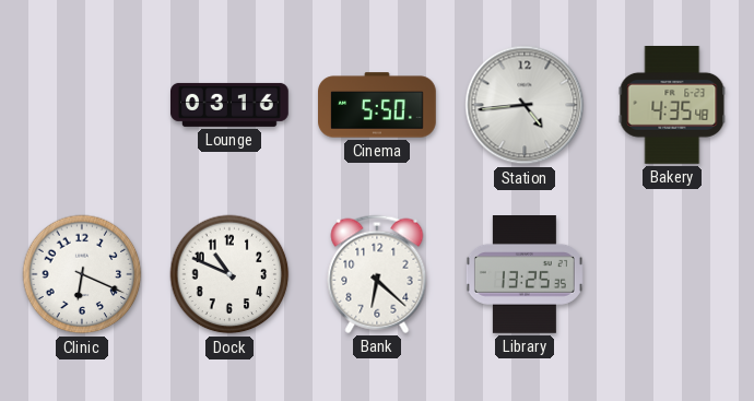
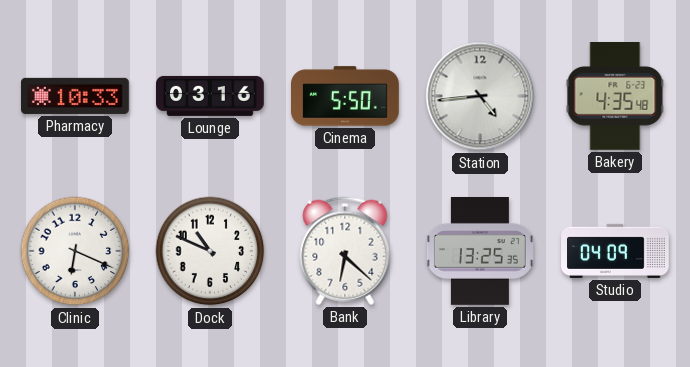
Pharmacy: none -> 10:33
Studio: none -> 04:09
